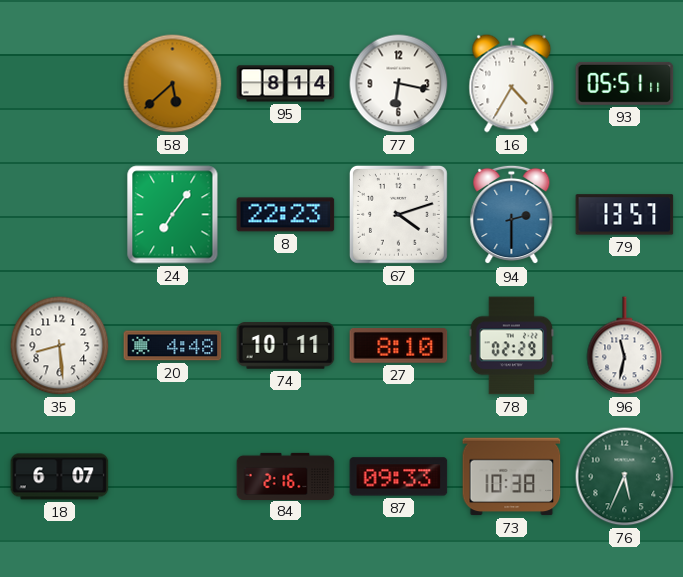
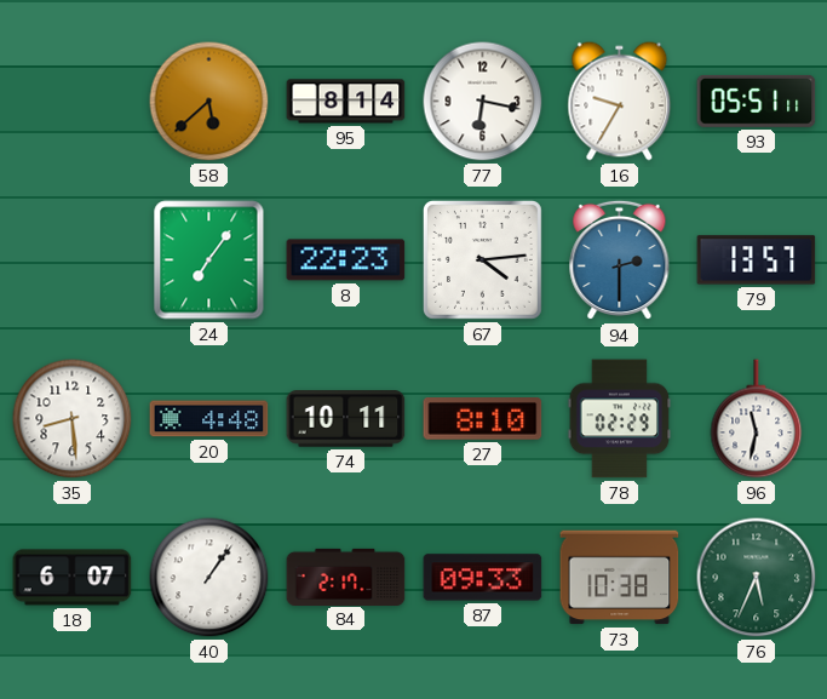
16: 4:35 -> 9:35
67: 4:12 -> 4:14
40: none -> 1:06
84: 2:16 -> 2:17
